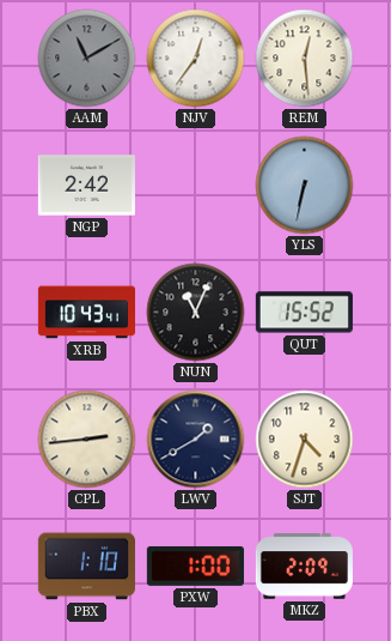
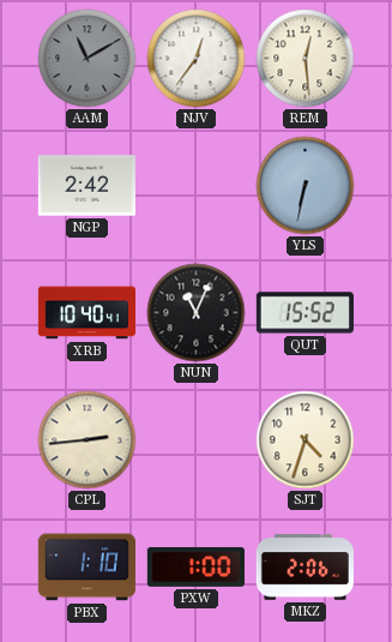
XRB: 10:43 -> 10:40
LWV: 1:40 -> none
MKZ: 2:09 -> 2:06
